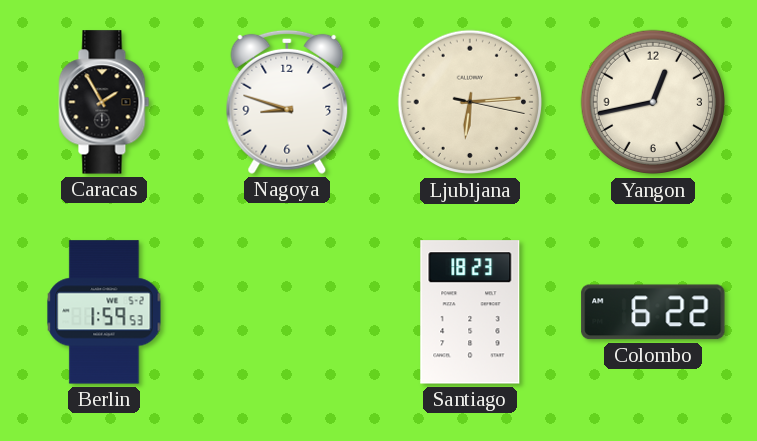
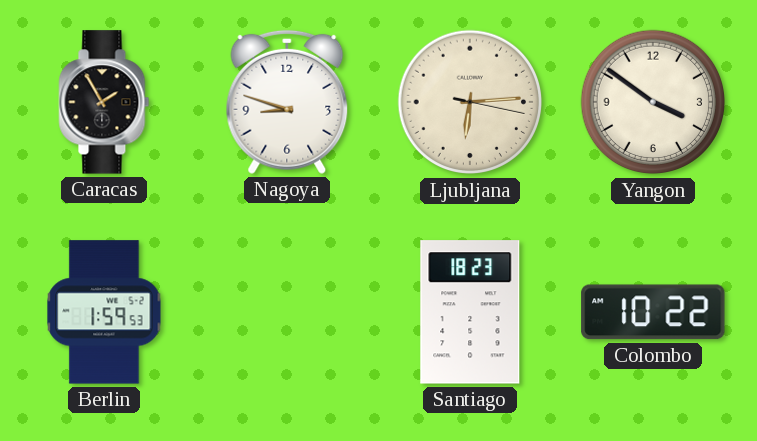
Yangon: 12:43 -> 3:51
Colombo: 6:22 -> 10:22
